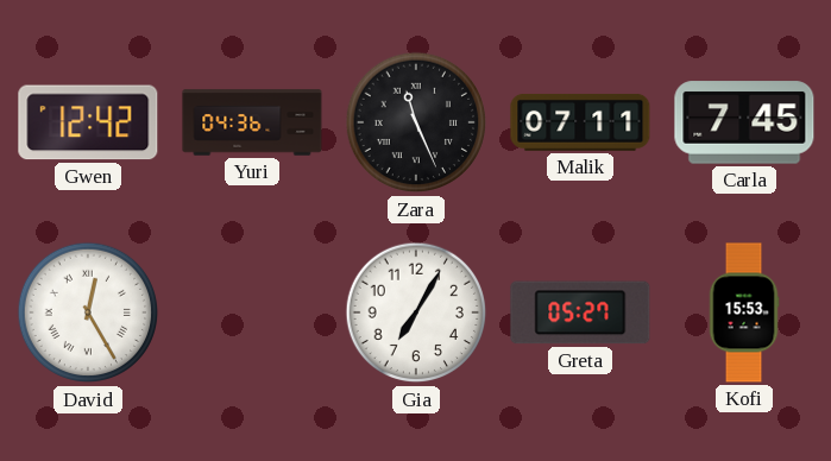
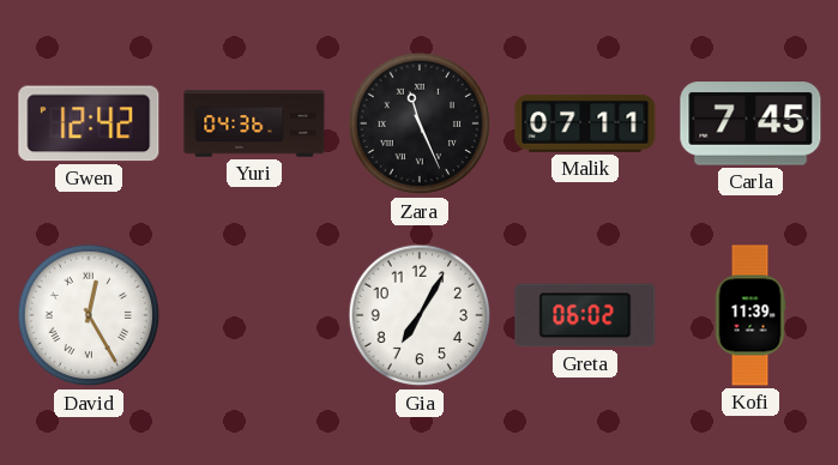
Greta: 05:27 -> 06:02
Kofi: 15:53 -> 11:39
